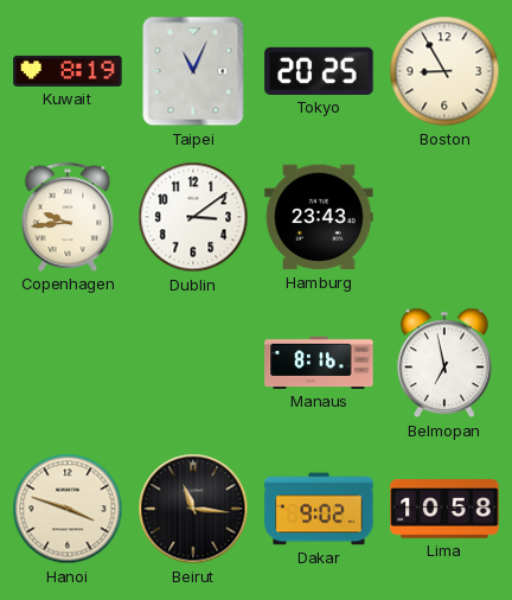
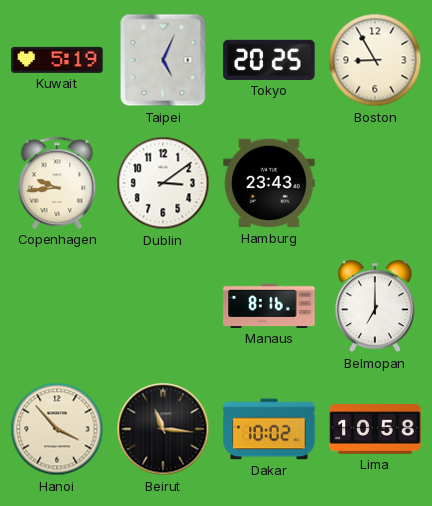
Kuwait: 8:19 -> 5:19
Taipei: 11:04 -> 5:04
Belmopan: 6:58 -> 7:00
Hanoi: 3:48 -> 3:53
Dakar: 9:02 -> 10:02
